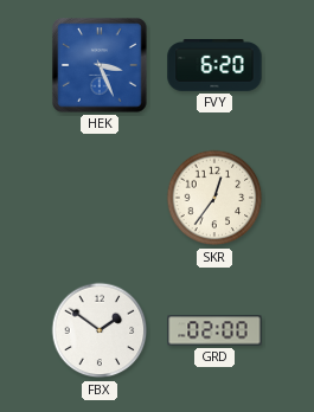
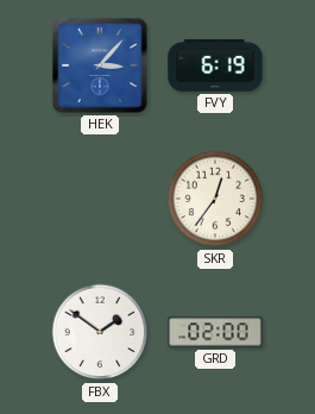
HEK: 3:26 -> 3:07
FVY: 6:20 -> 6:19
